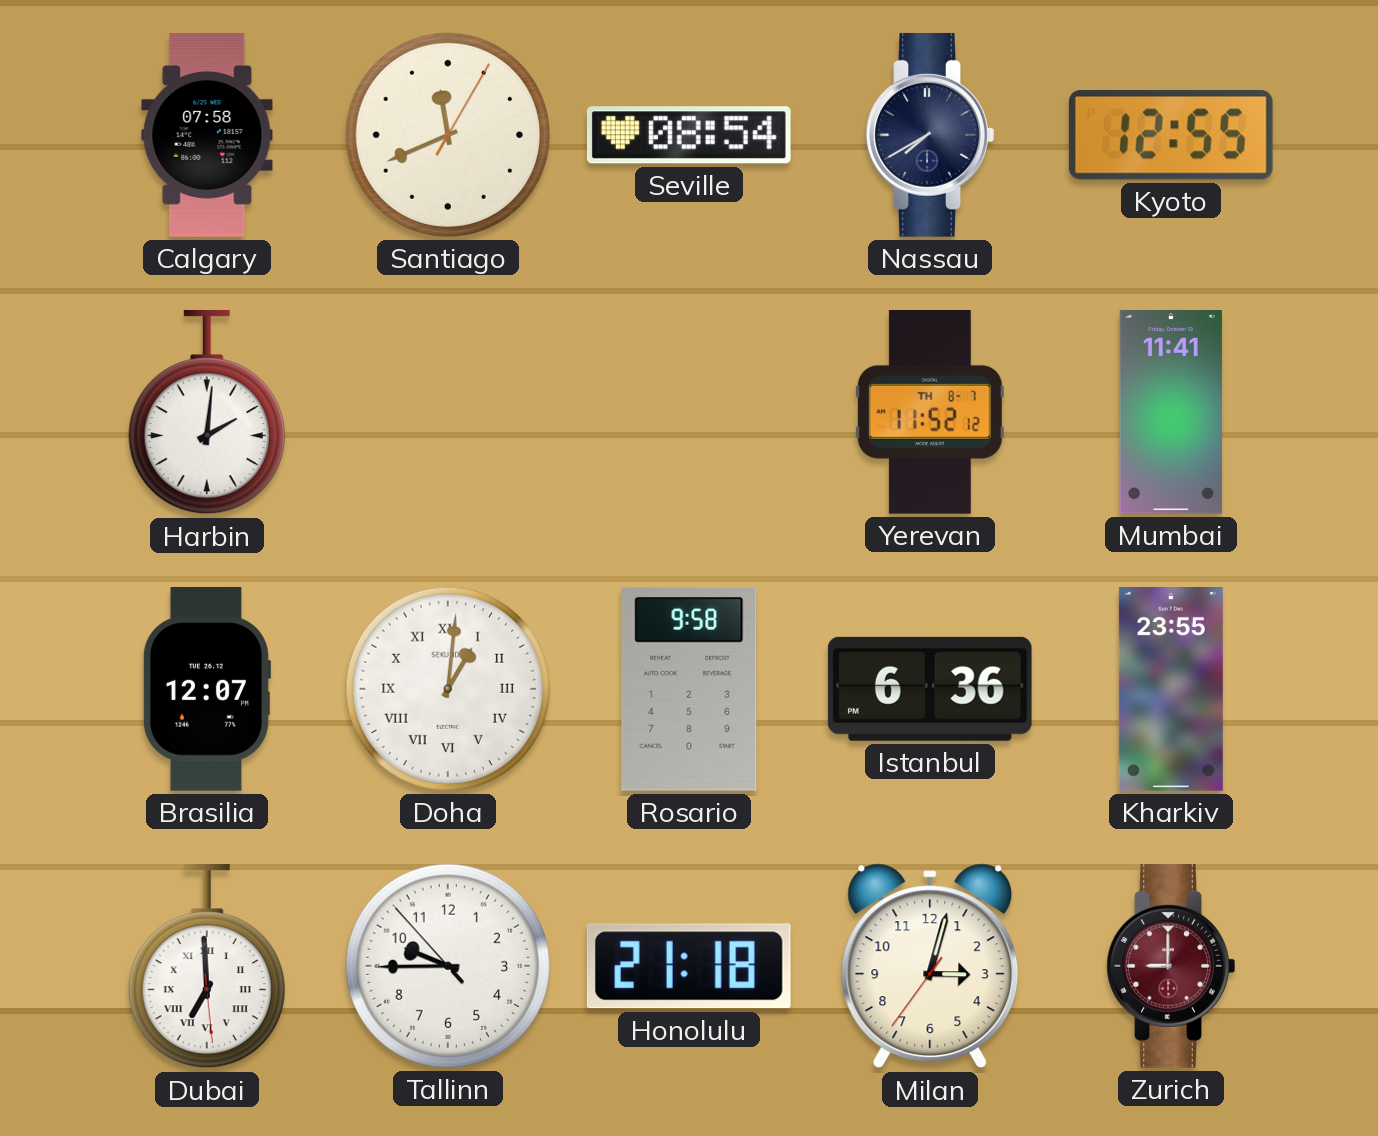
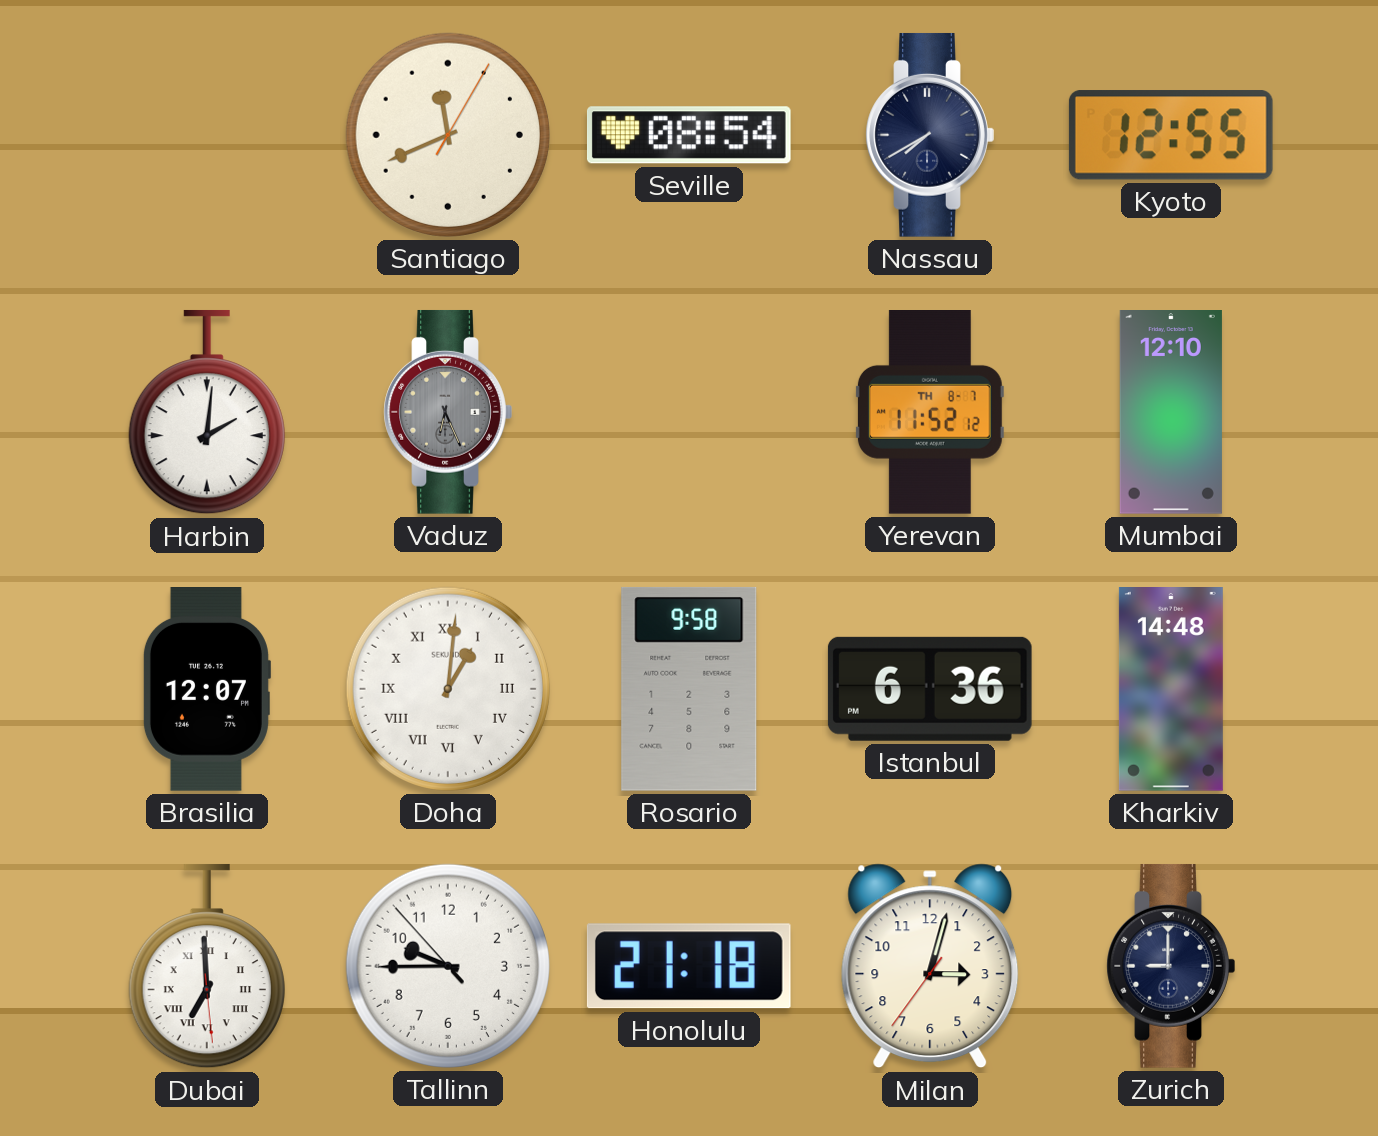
Calgary: 07:58 -> none
Vaduz: none -> 6:26
Mumbai: 11:41 -> 12:10
Kharkiv: 23:55 -> 14:48
Zurich dial: burgundy -> navy
